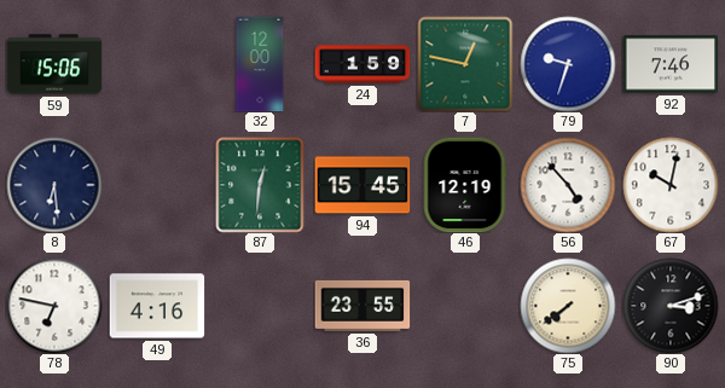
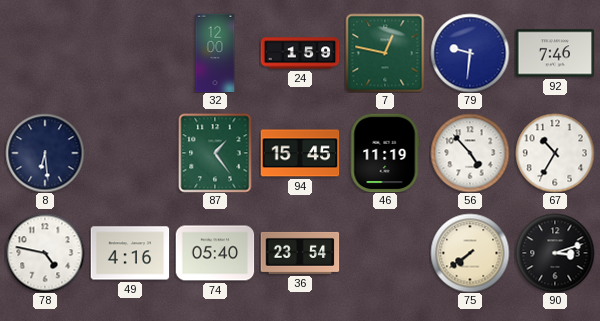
59: 15:06 -> none
79: 9:33 -> 9:31
87: 12:31 -> 1:24
46: 12:19 -> 11:19
67: 10:02 -> 10:35
78: 6:47 -> 4:47
74: none -> 05:40
36: 23:55 -> 23:54
